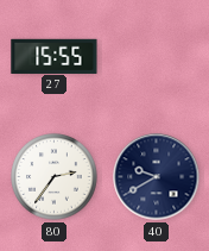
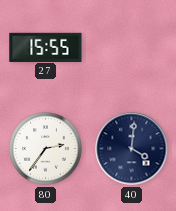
40: 9:40 -> 4:01
